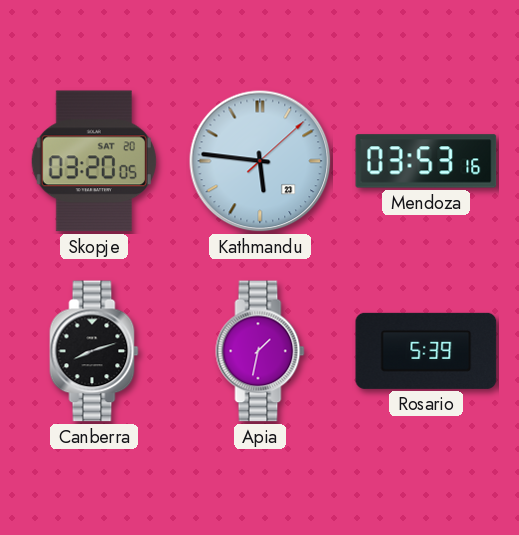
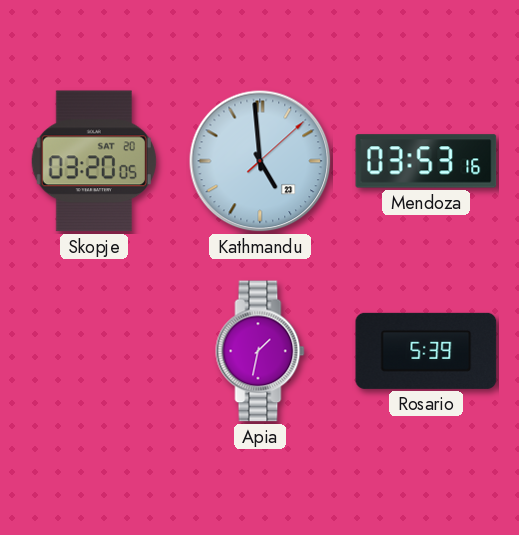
Kathmandu: 5:46 -> 4:59
Canberra: 8:12 -> none
